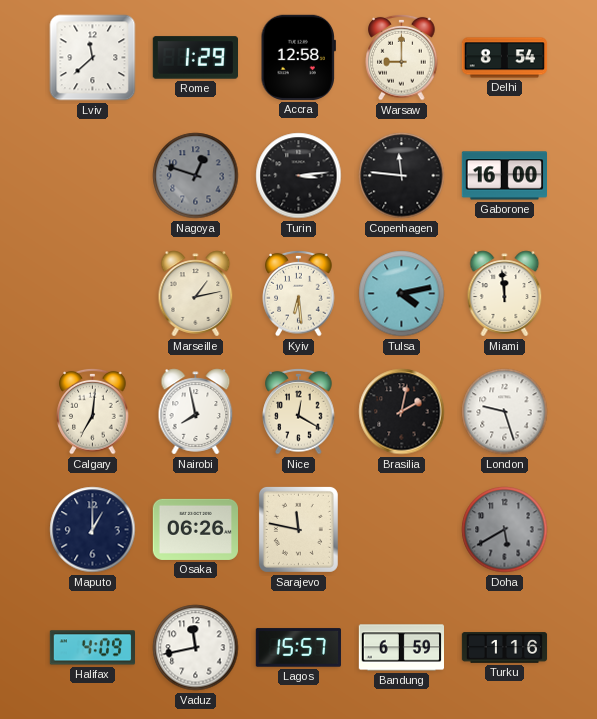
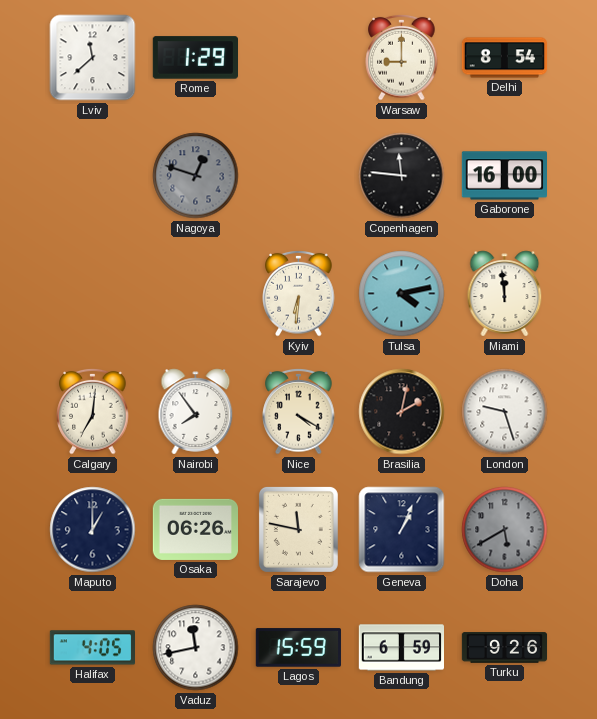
Accra: 12:58 -> none
Turin: 3:14 -> none
Marseille: 1:13 -> none
Kyiv: 6:29 -> 6:31
Nairobi: 7:58 -> 7:54
Nice: 12:20 -> 4:20
Geneva: none -> 1:04
Halifax: 4:09 -> 4:05
Lagos: 15:57 -> 15:59
Turku: 1:16 -> 9:26
